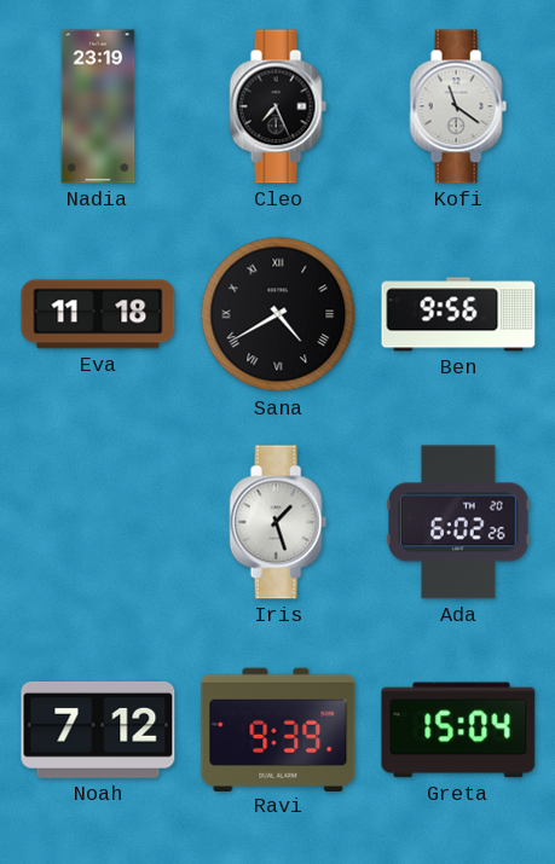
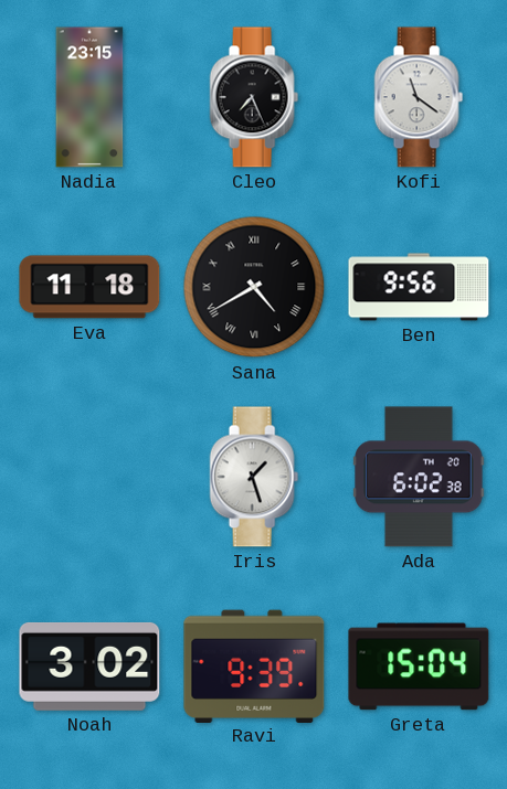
Nadia: 23:19 -> 23:15
Ada: 6:02:26 -> 6:02:38
Noah: 7:12 -> 3:02
